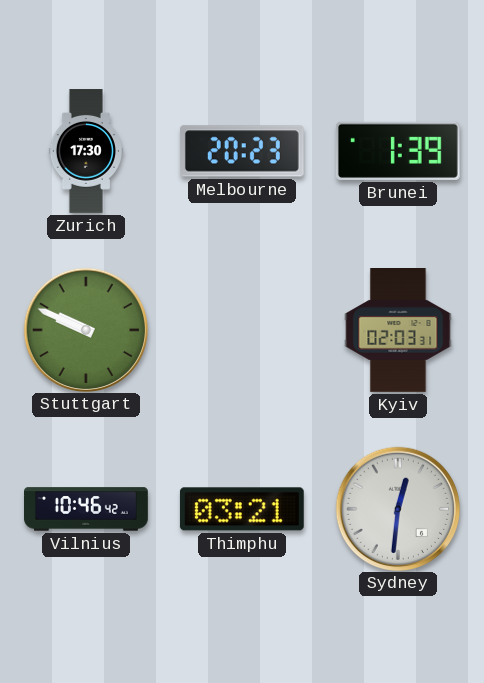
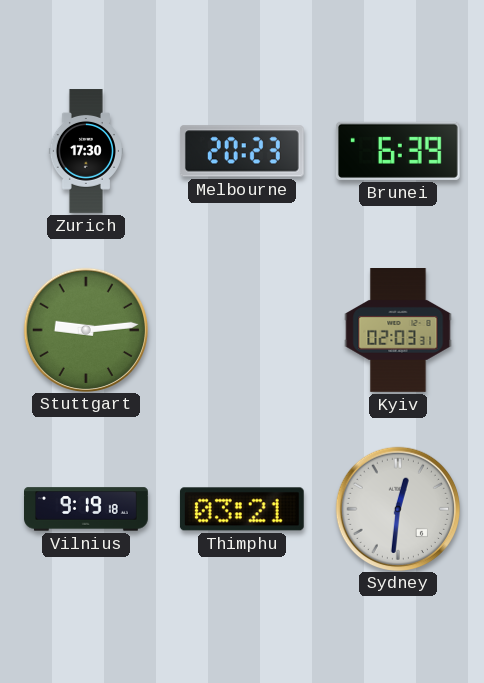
Brunei: 1:39 -> 6:39
Stuttgart: 9:49 -> 9:14
Vilnius: 10:46 -> 9:19
